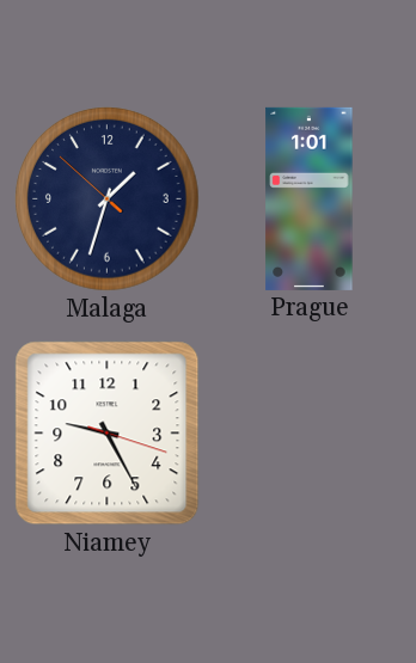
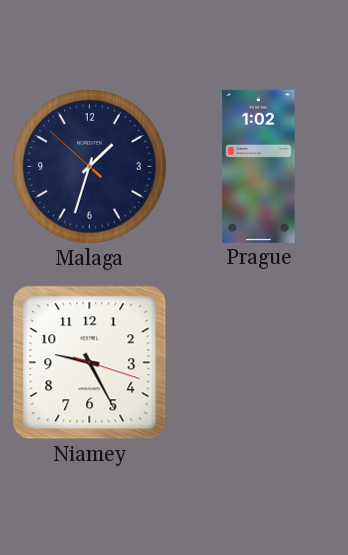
Prague: 1:01 -> 1:02
